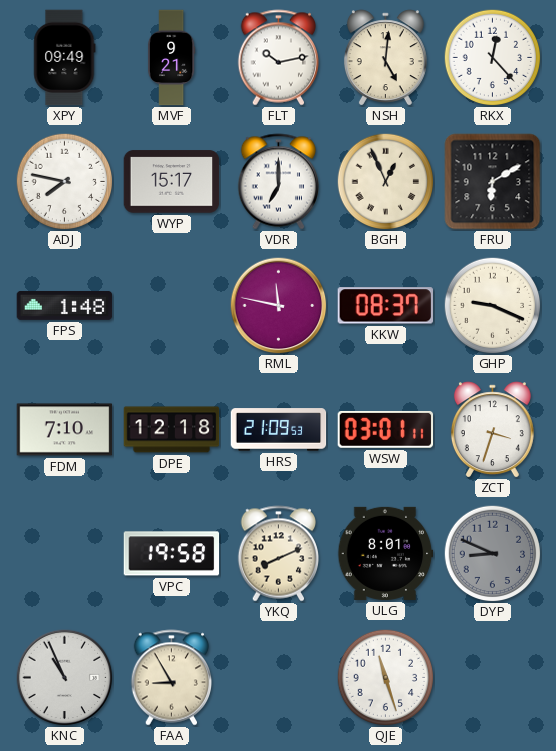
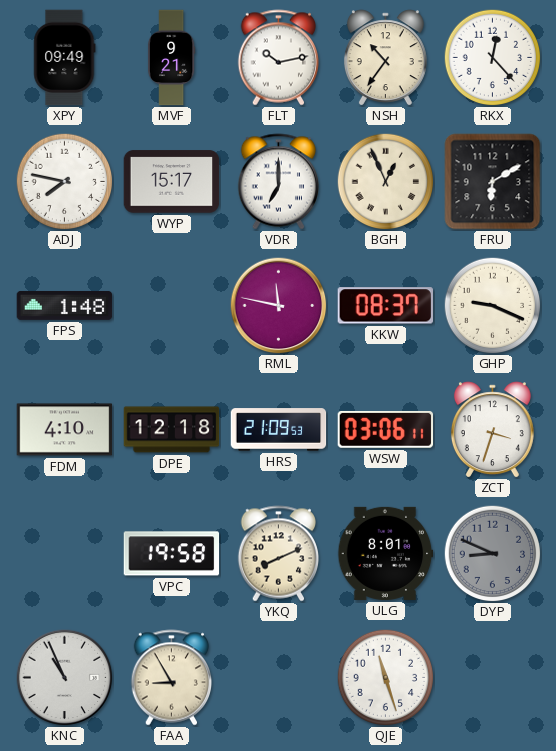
NSH: 5:01 -> 10:36
FDM: 7:10 -> 4:10
WSW: 03:01 -> 03:06
